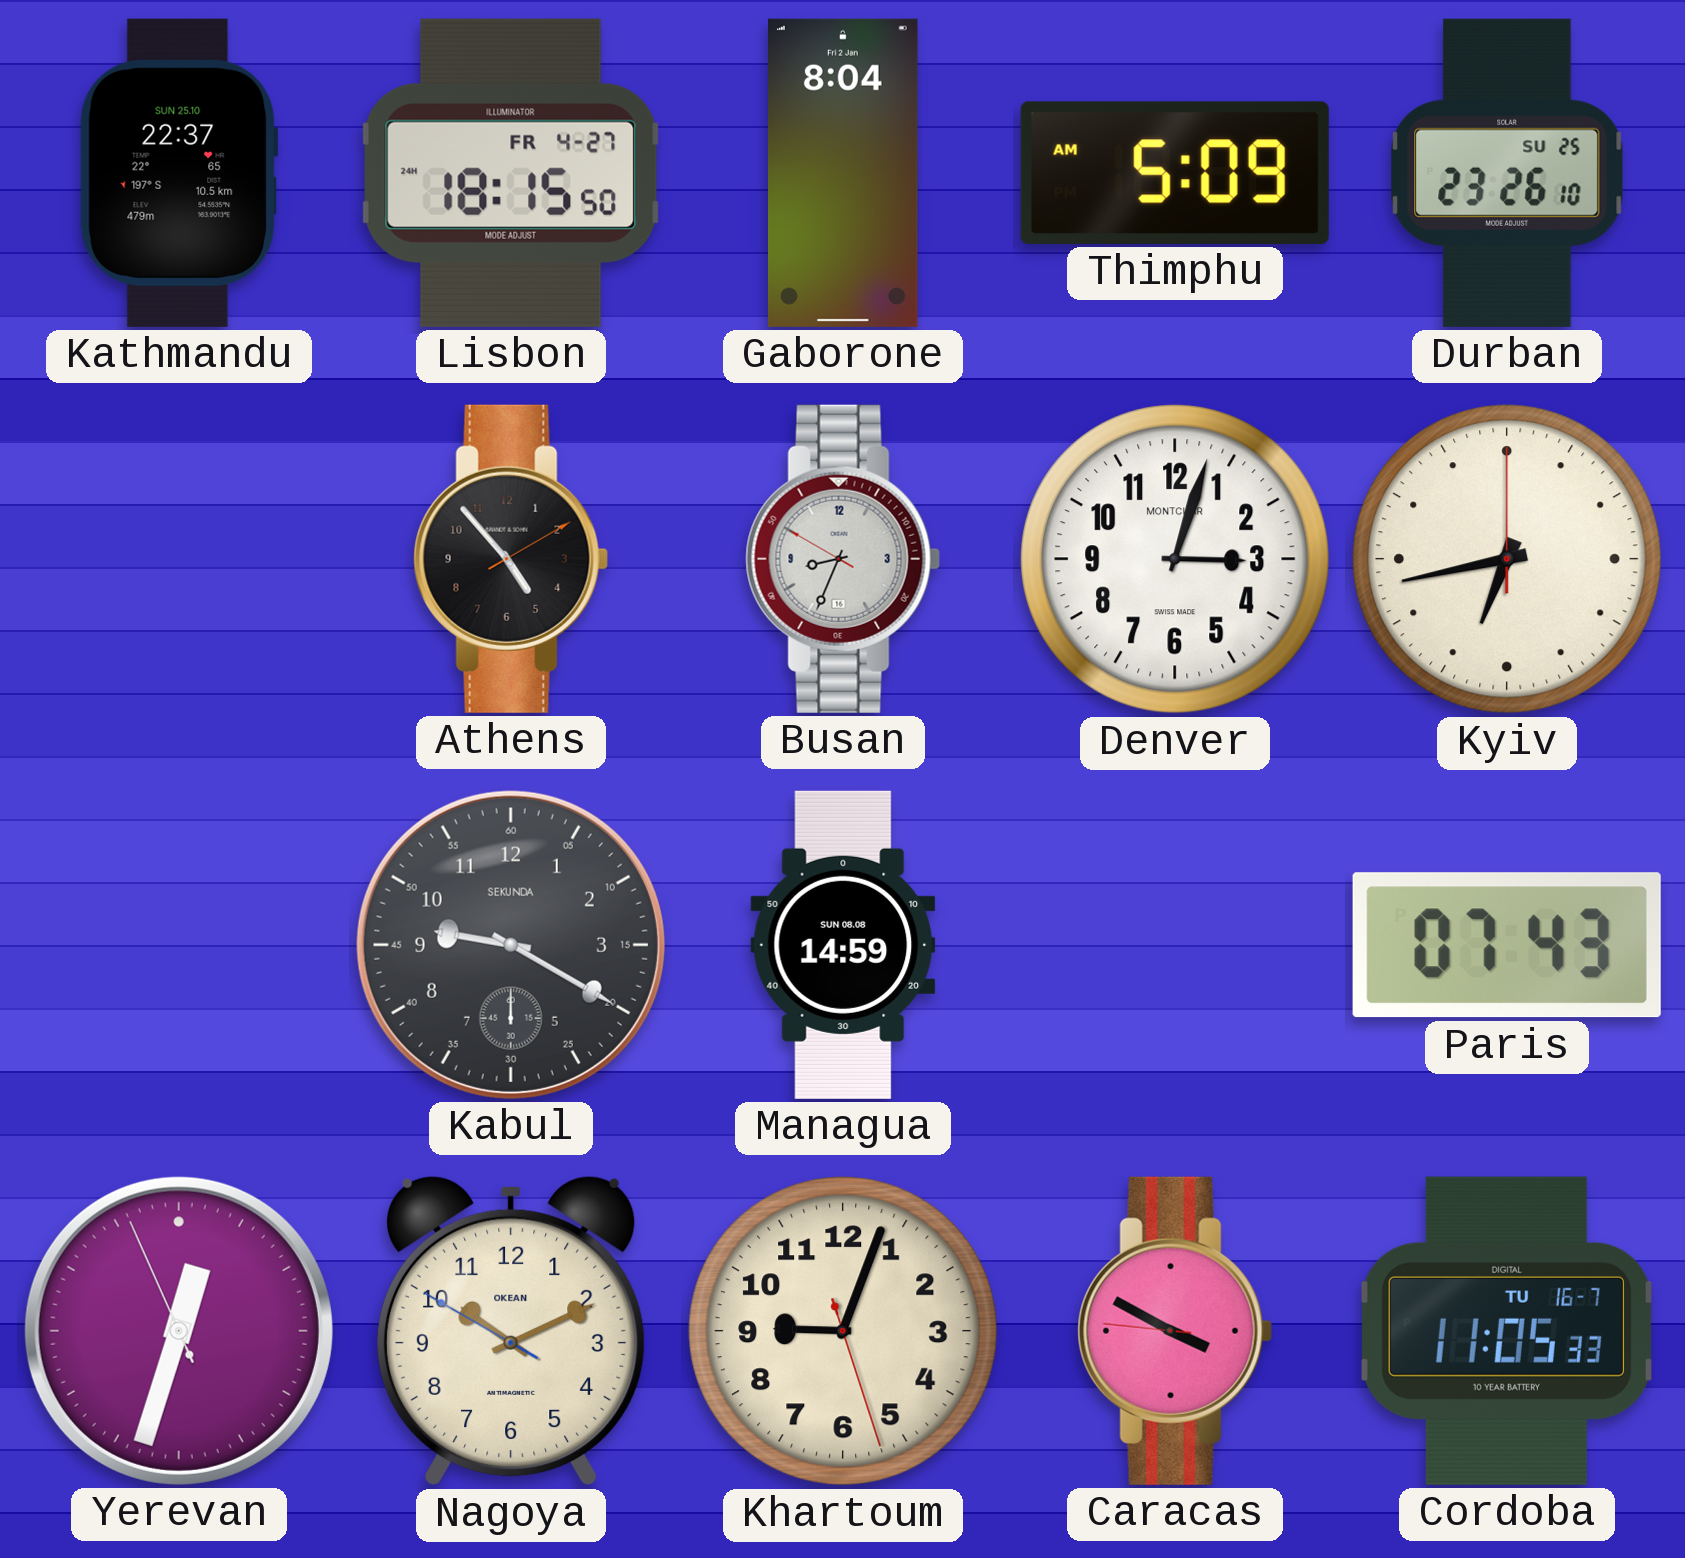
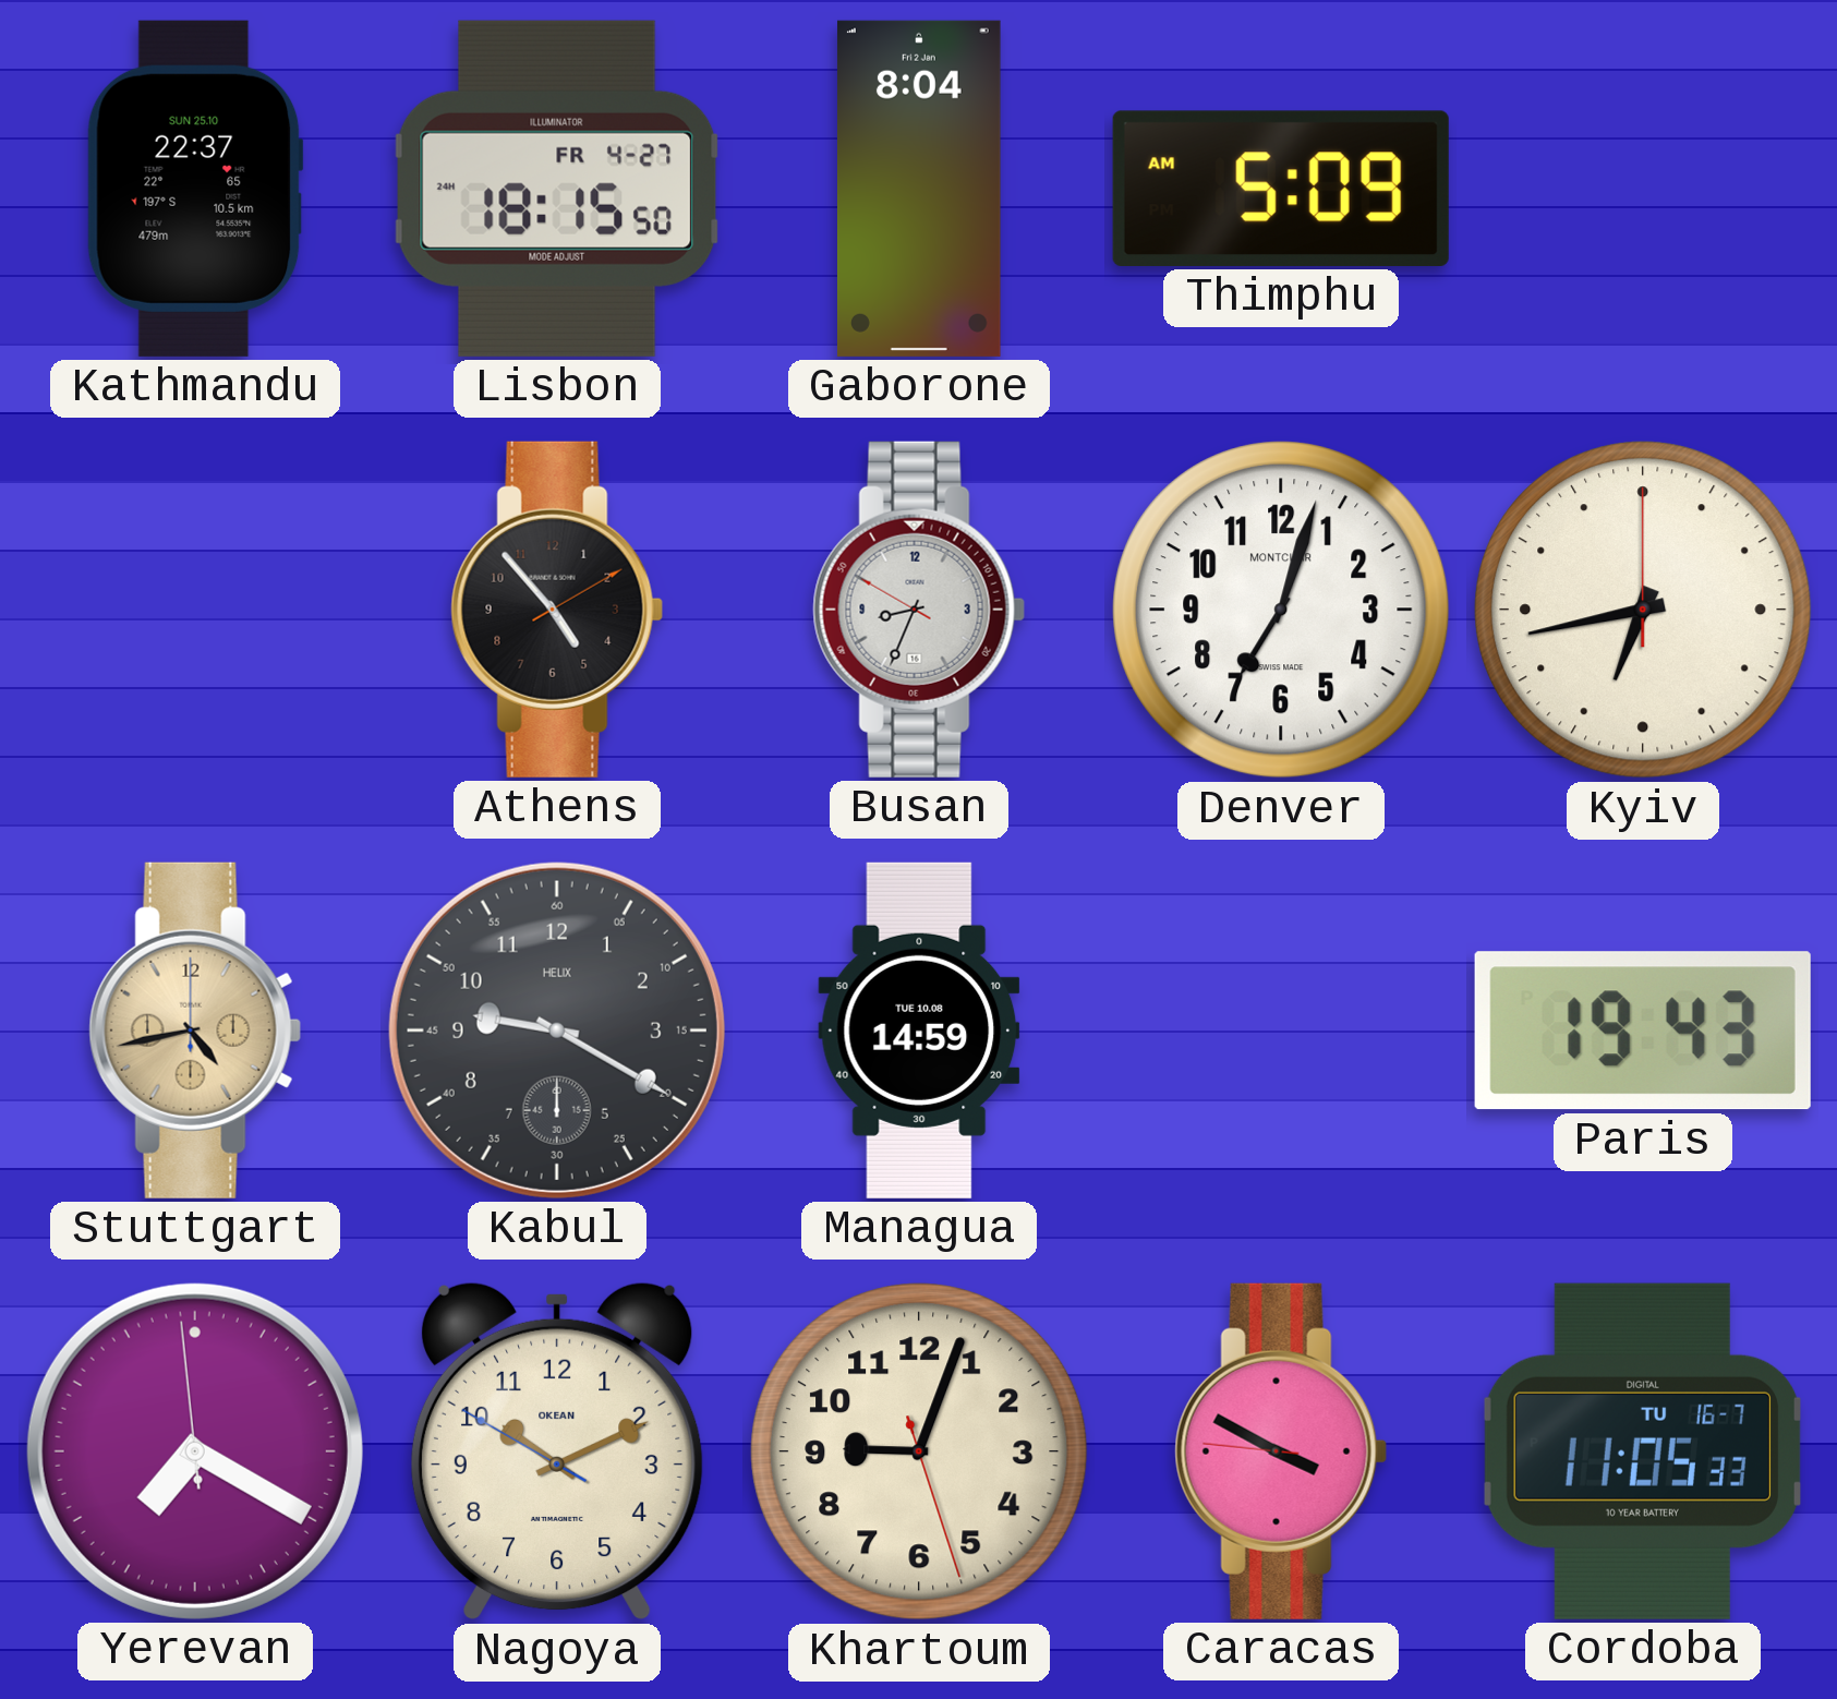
Durban: 23:26 -> none
Denver: 3:03 -> 7:03
Stuttgart: none -> 4:43
Kabul brand: SEKUNDA -> HELIX
Managua date: SUN 08.08 -> TUE 10.08
Paris: 07:43 -> 19:43
Yerevan: 12:32 -> 7:19
